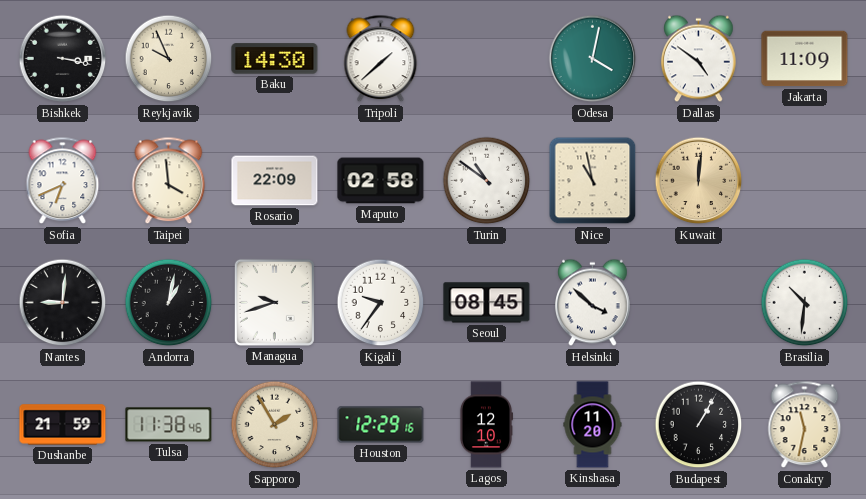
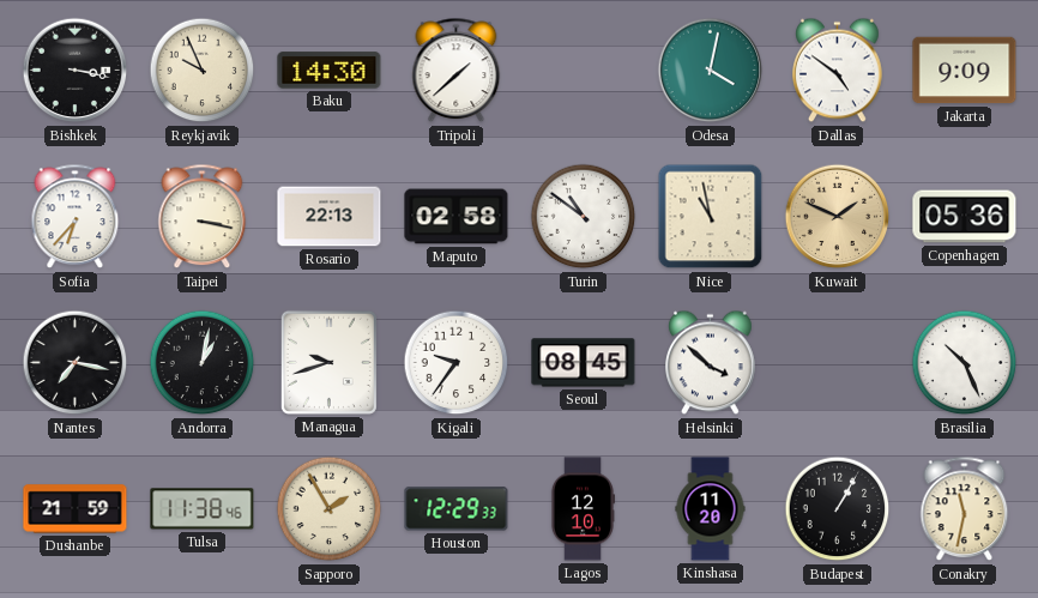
Jakarta: 11:09 -> 9:09
Sofia: 6:41 -> 6:37
Taipei: 3:59 -> 3:17
Rosario: 22:09 -> 22:13
Kuwait: 12:01 -> 1:49
Copenhagen: none -> 05:36
Nantes: 9:01 -> 7:17
Brasilia: 10:31 -> 10:26
Houston: 12:29:16 -> 12:29:33
